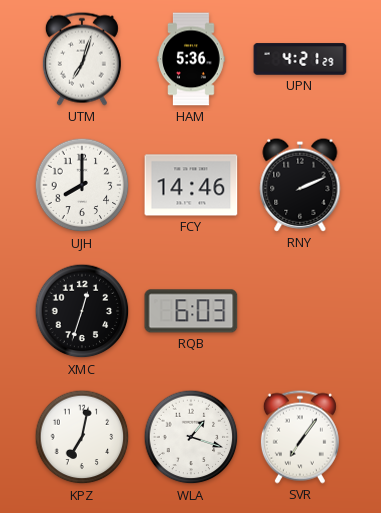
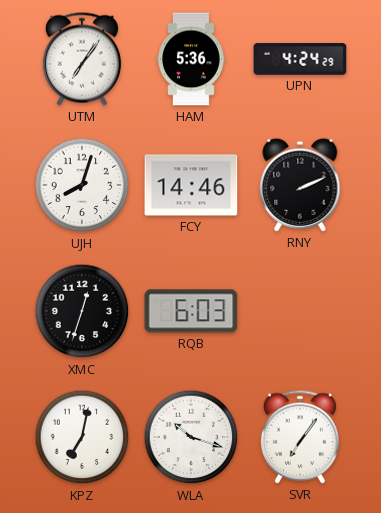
UTM: 7:03 -> 7:06
UPN: 4:21 -> 4:24
UJH: 8:00 -> 8:03
WLA: 1:18 -> 10:18
